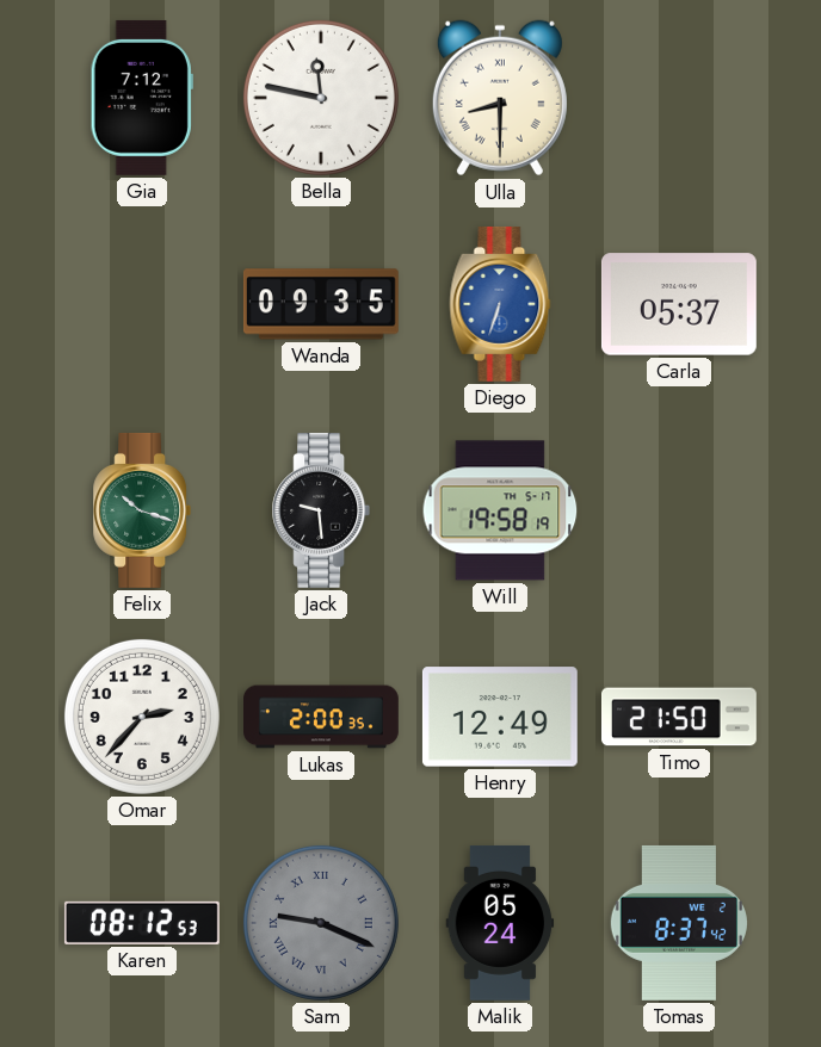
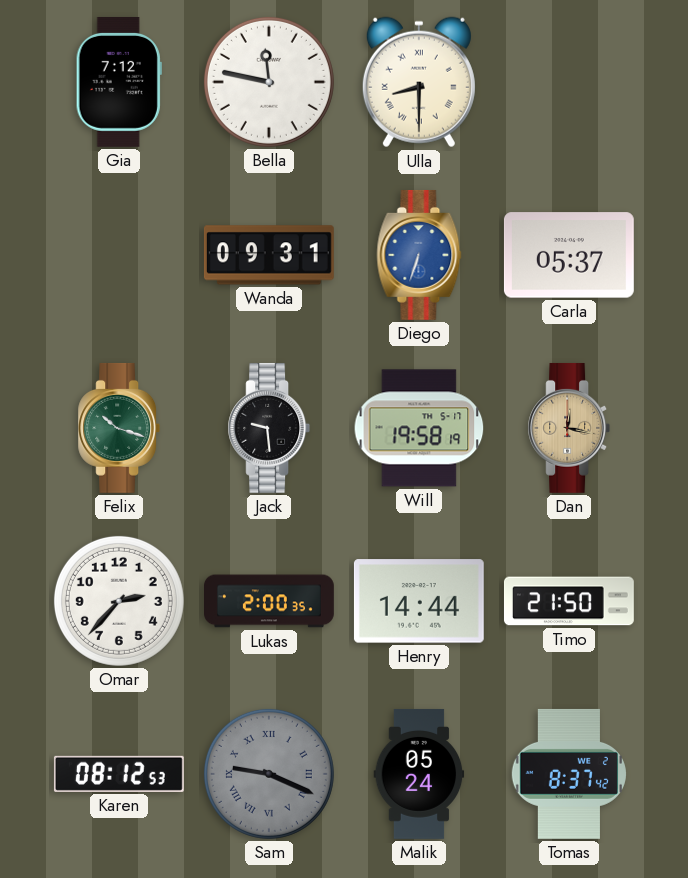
Wanda: 09:35 -> 09:31
Dan: none -> 12:17
Henry: 12:49 -> 14:44
